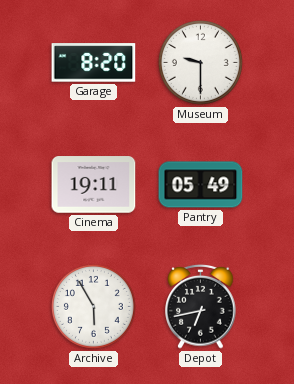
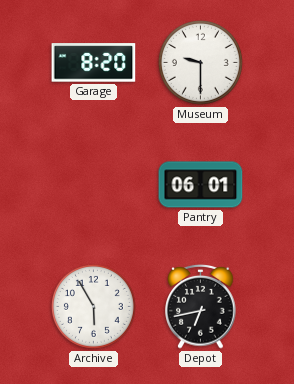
Cinema: 19:11 -> none
Pantry: 05:49 -> 06:01
